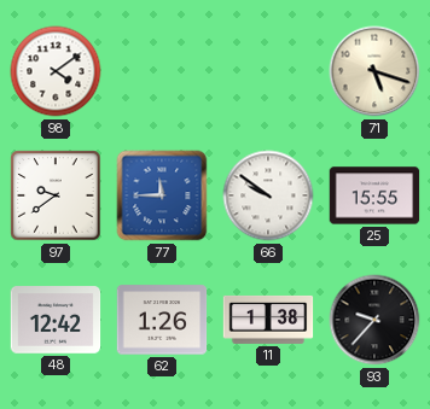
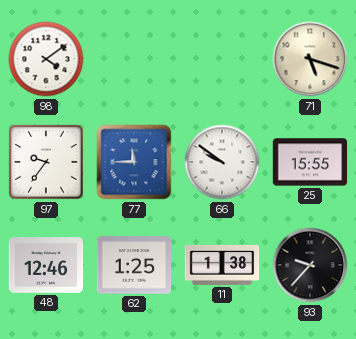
97: 9:39 -> 9:36
48: 12:42 -> 12:46
62: 1:26 -> 1:25
